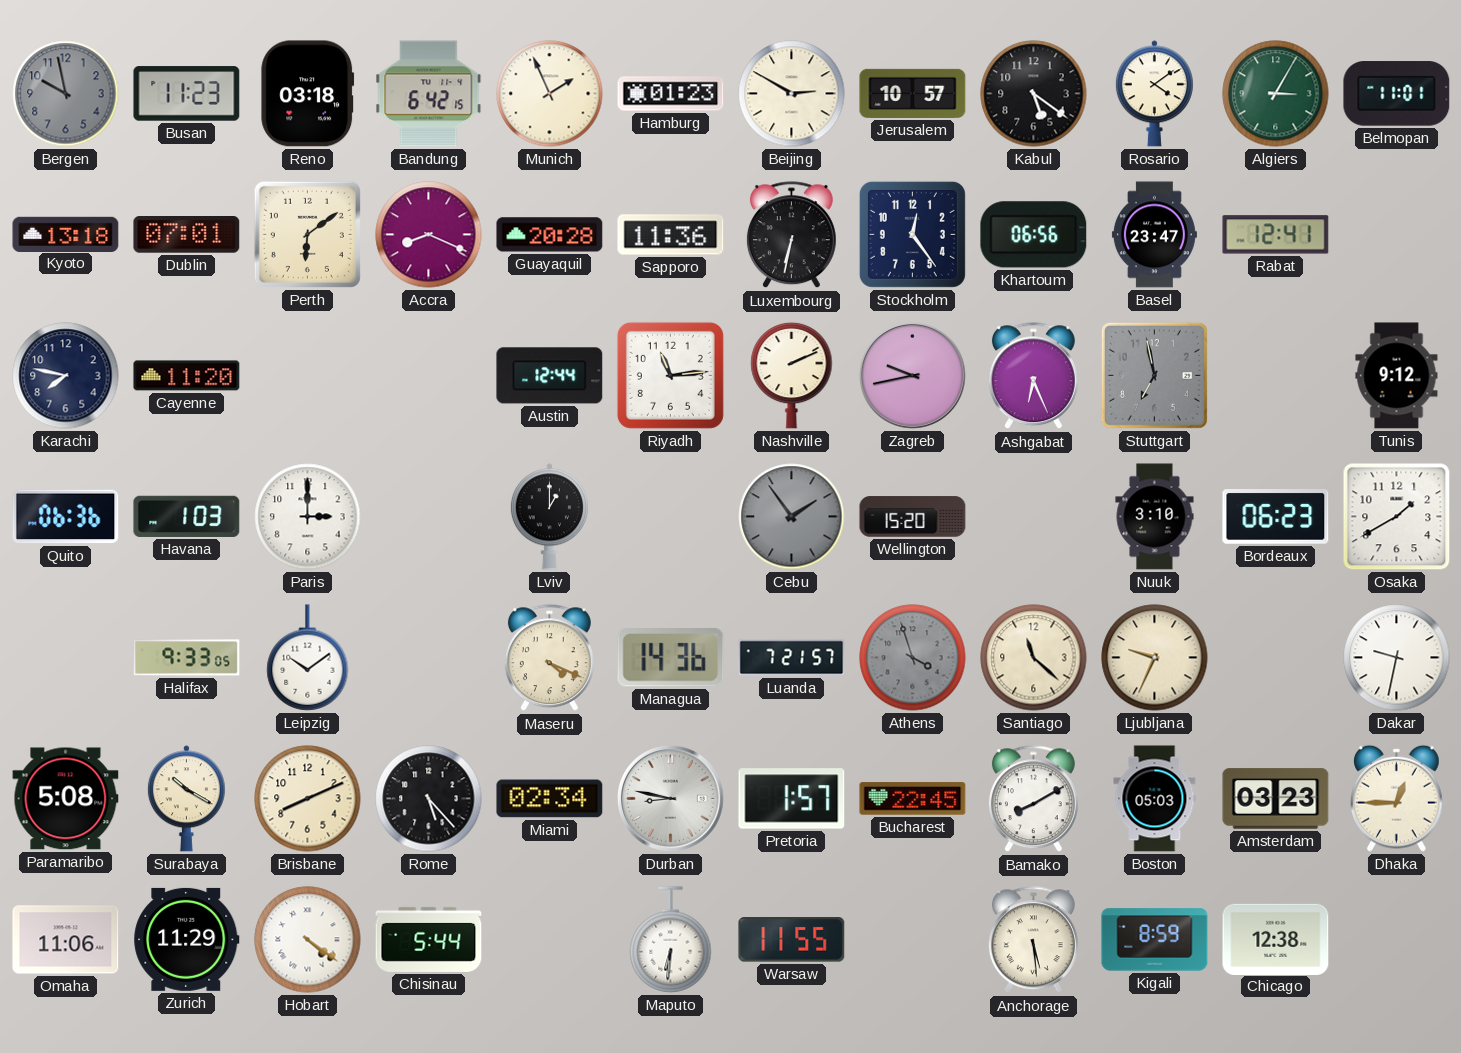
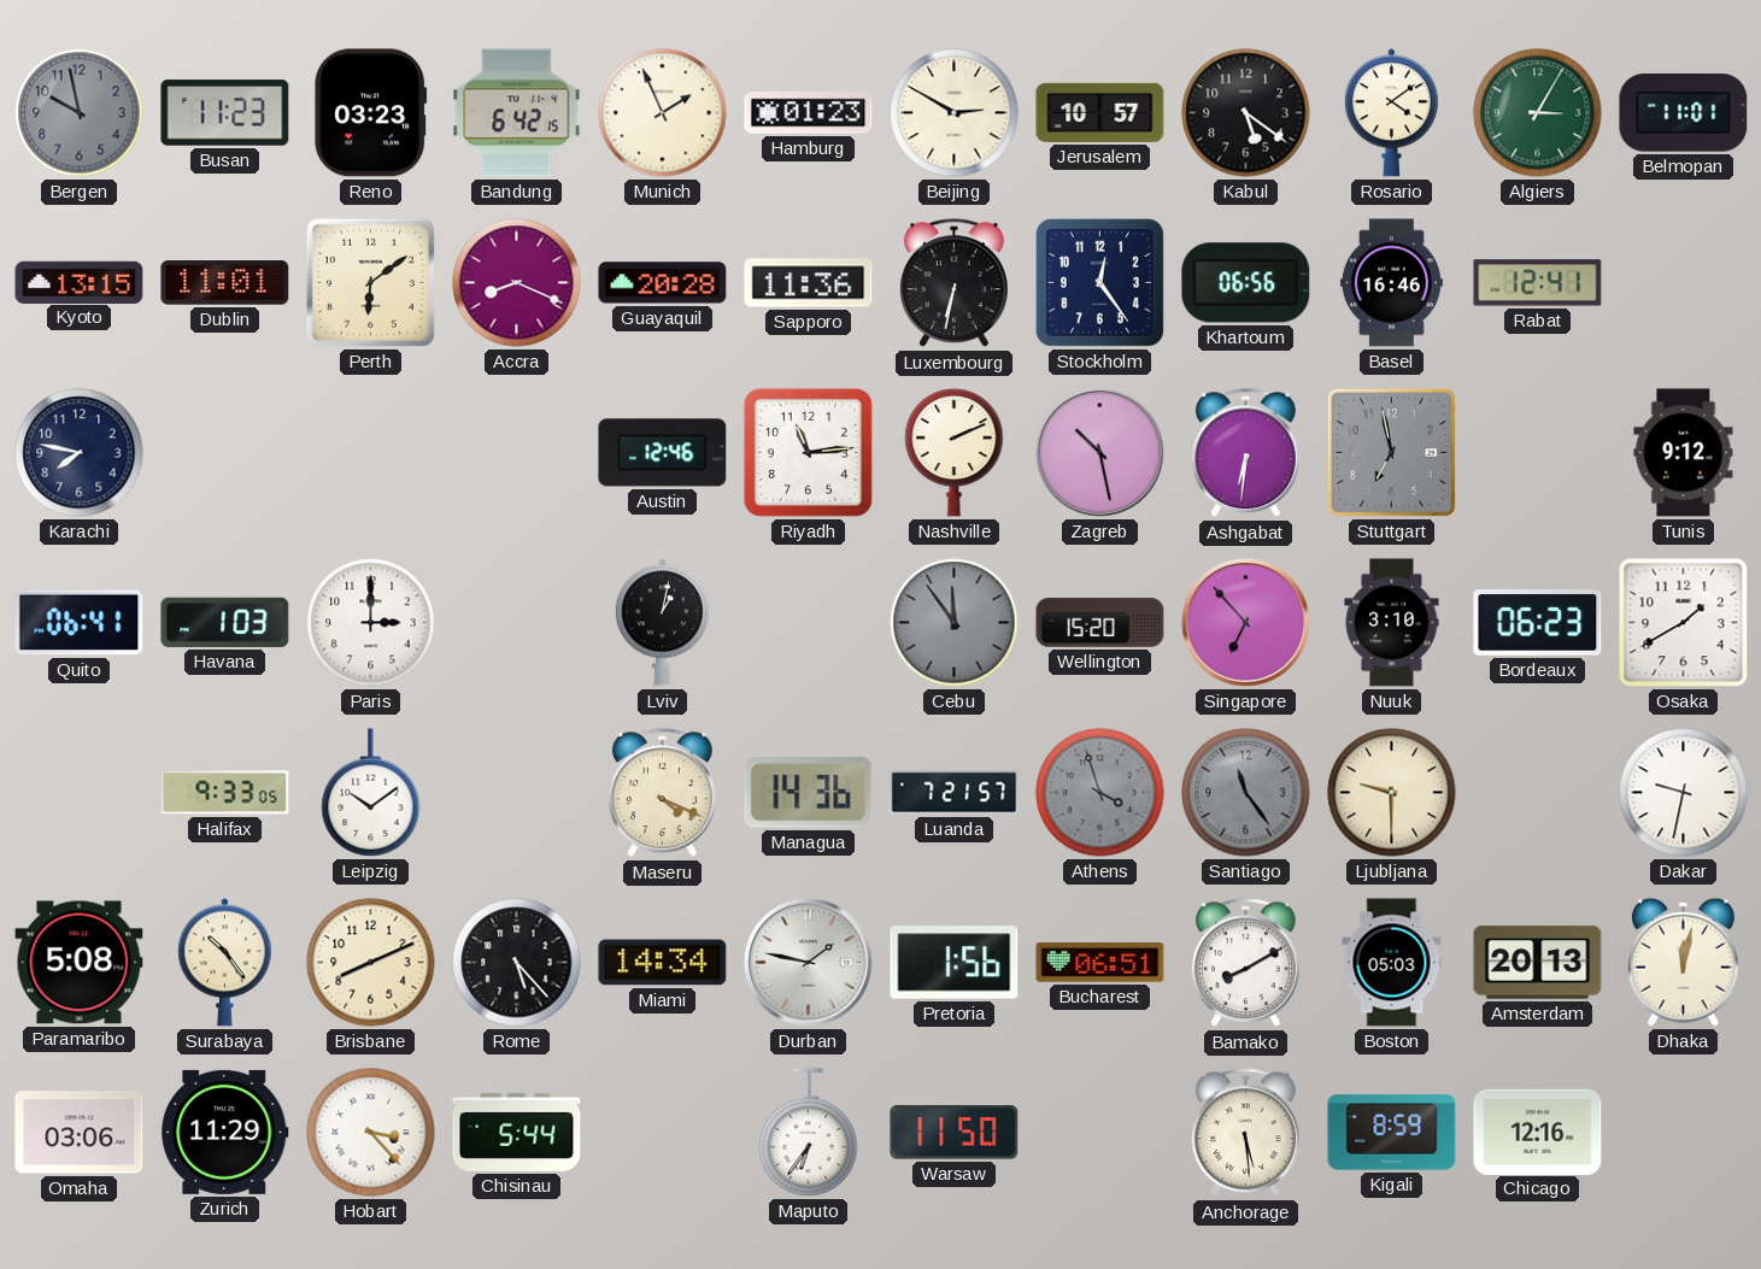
Reno: 03:18 -> 03:23
Kyoto: 13:18 -> 13:15
Dublin: 07:01 -> 11:01
Basel: 23:47 -> 16:46
Cayenne: 11:20 -> none
Austin: 12:44 -> 12:46
Zagreb: 9:43 -> 10:28
Ashgabat: 6:26 -> 6:31
Quito: 06:36 -> 06:41
Lviv: 1:00 -> 1:02
Cebu: 1:54 -> 11:54
Singapore: none -> 6:53
Santiago: 11:22 -> 11:24
Santiago dial: cream -> grey
Ljubljana: 9:34 -> 9:30
Surabaya: 10:20 -> 10:24
Miami: 02:34 -> 14:34
Durban: 8:47 -> 1:47
Pretoria: 1:57 -> 1:56
Bucharest: 22:45 -> 06:51
Amsterdam: 03:23 -> 20:13
Dhaka: 12:45 -> 12:02
Omaha: 11:06 -> 03:06
Hobart: 4:21 -> 3:23
Maputo: 6:31 -> 6:36
Warsaw: 11:55 -> 11:50
Chicago: 12:38 -> 12:16
